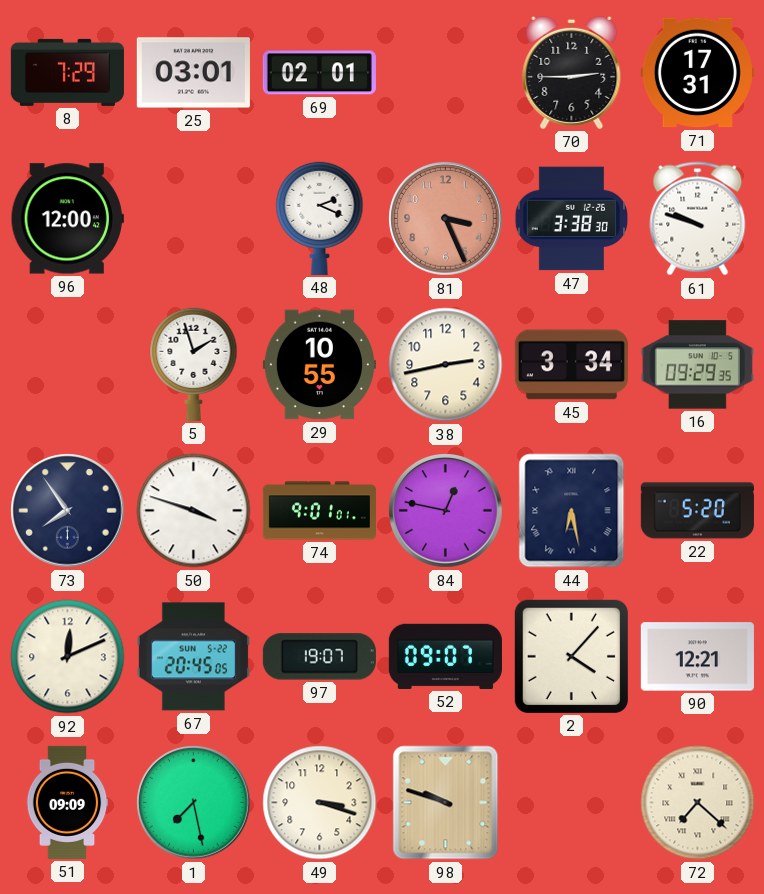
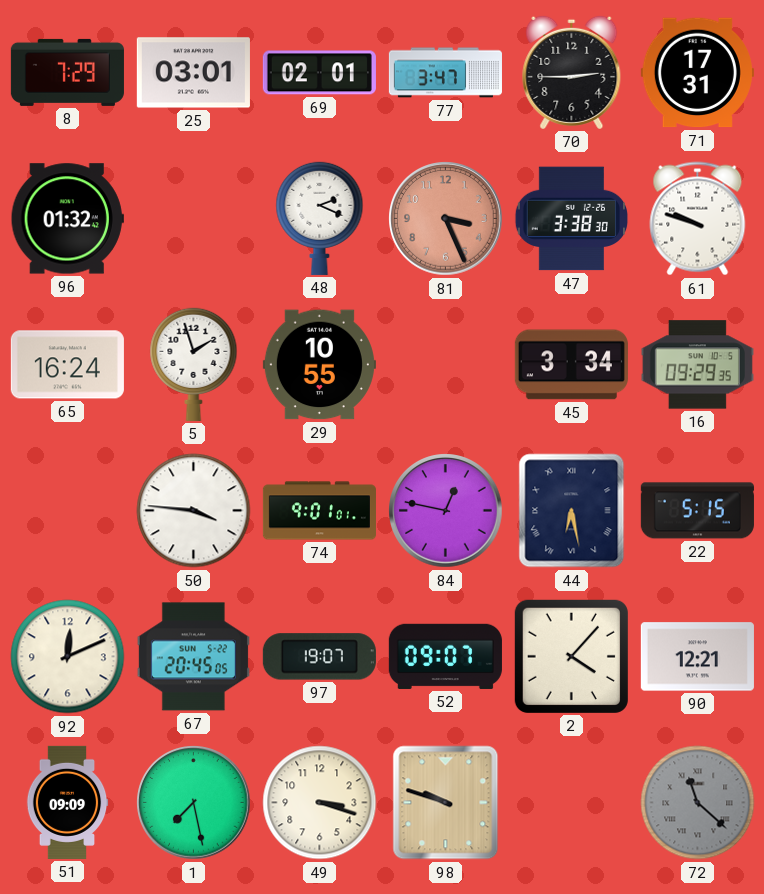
77: none -> 3:47
96: 12:00 -> 01:32
65: none -> 16:24
38: 2:43 -> none
73: 7:54 -> none
50: 3:48 -> 3:46
22: 5:20 -> 5:15
72: 7:22 -> 11:22
72 dial: cream -> grey
